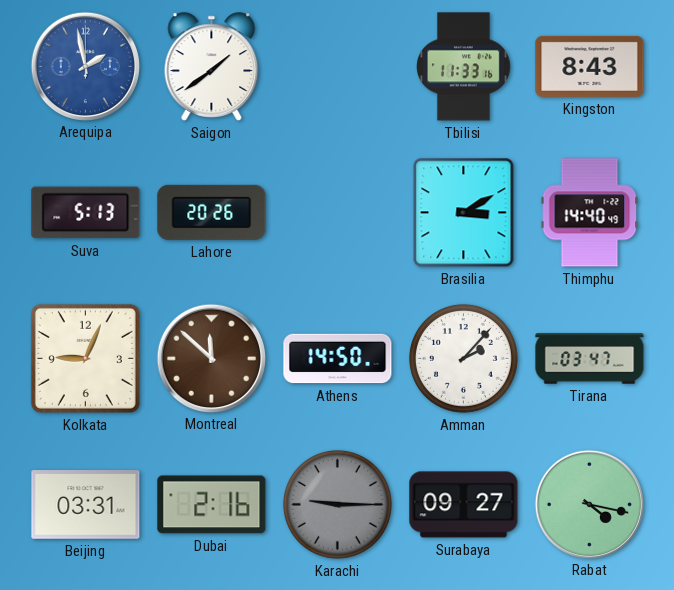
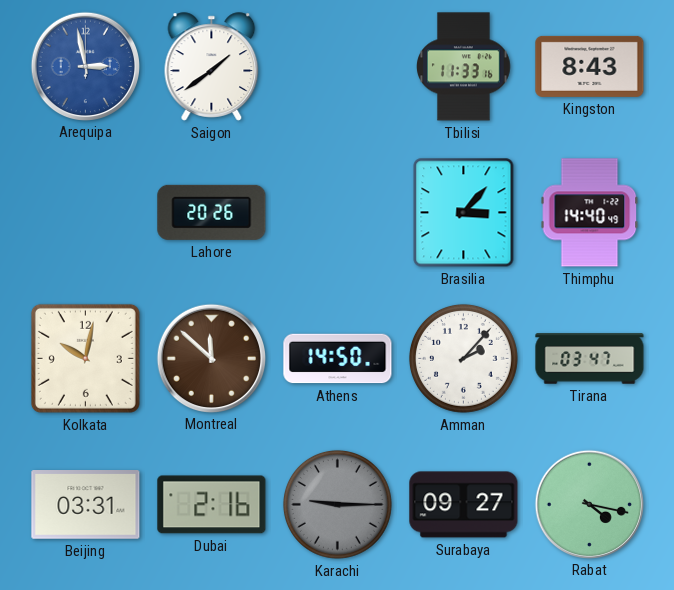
Arequipa: 1:58 -> 2:58
Suva: 5:13 -> none
Brasilia: 3:10 -> 3:07
Kolkata: 9:04 -> 10:02
